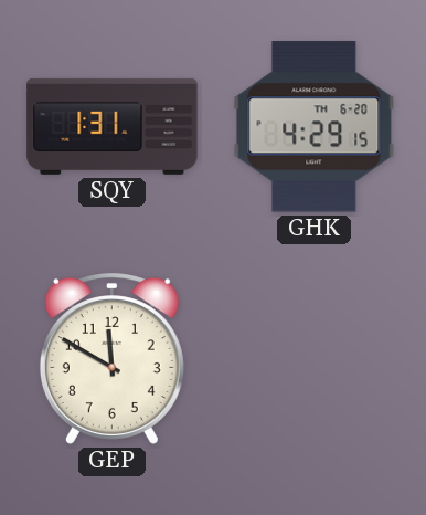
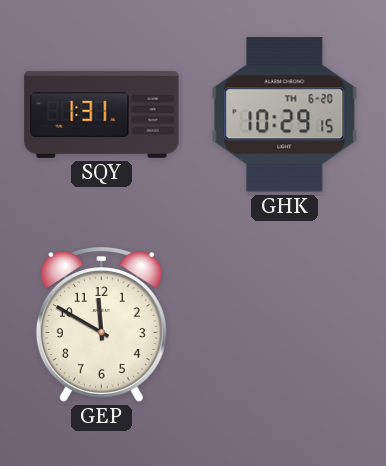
GHK: 4:29 -> 10:29
